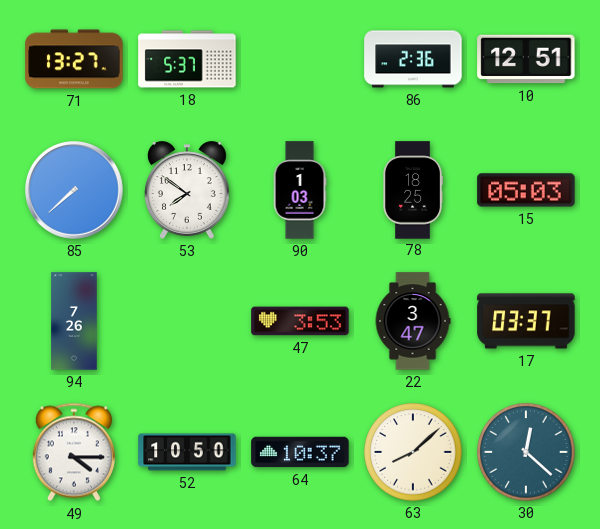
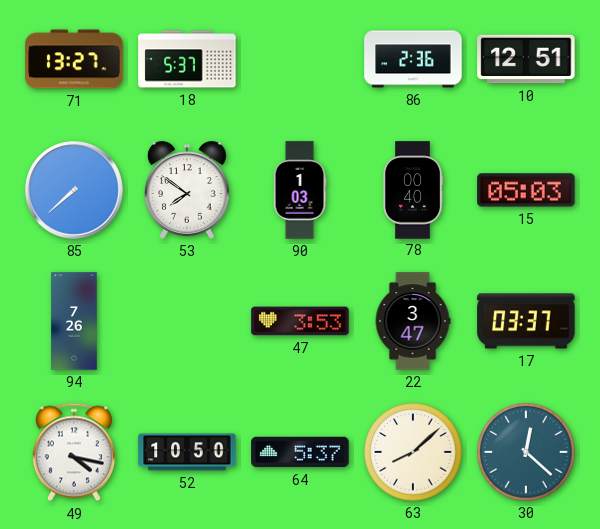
78: 18:25 -> 00:40
49: 4:15 -> 4:17
64: 10:37 -> 5:37
